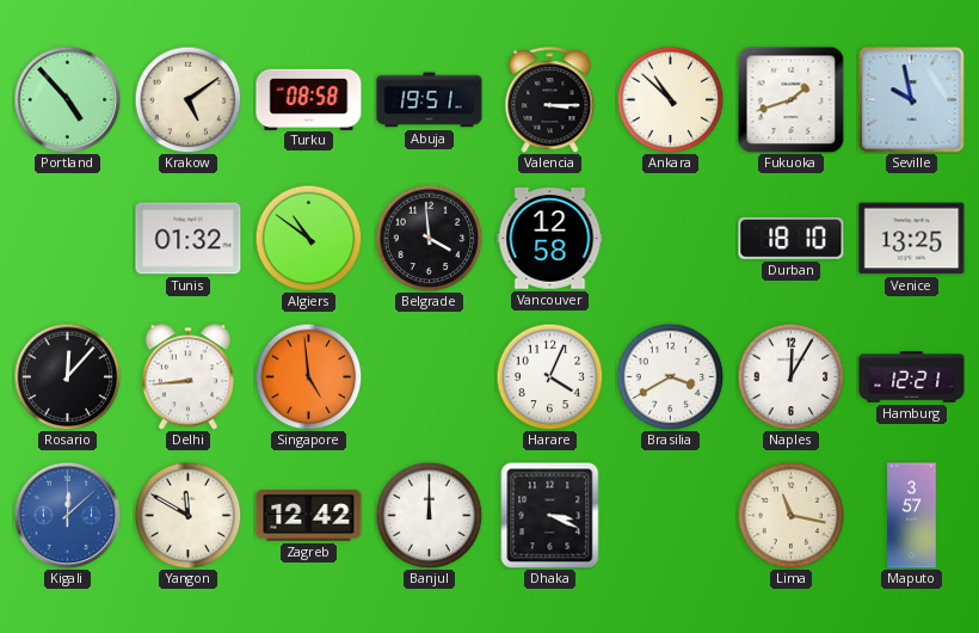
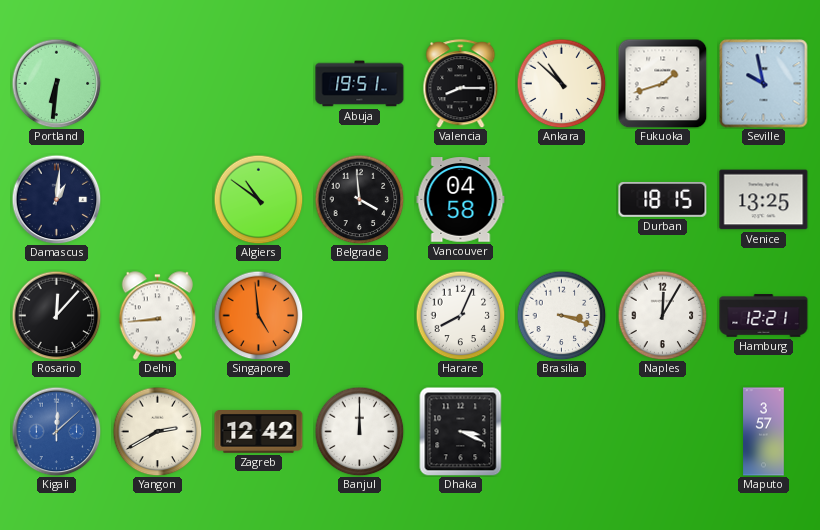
Portland: 4:53 -> 6:31
Krakow: 5:09 -> none
Turku: 08:58 -> none
Valencia: 3:15 -> 8:15
Damascus: none -> 1:01
Tunis: 01:32 -> none
Vancouver: 12:58 -> 04:58
Durban: 18:10 -> 18:15
Harare: 4:04 -> 8:04
Brasilia: 3:40 -> 3:18
Yangon: 11:50 -> 2:40
Lima: 11:17 -> none
